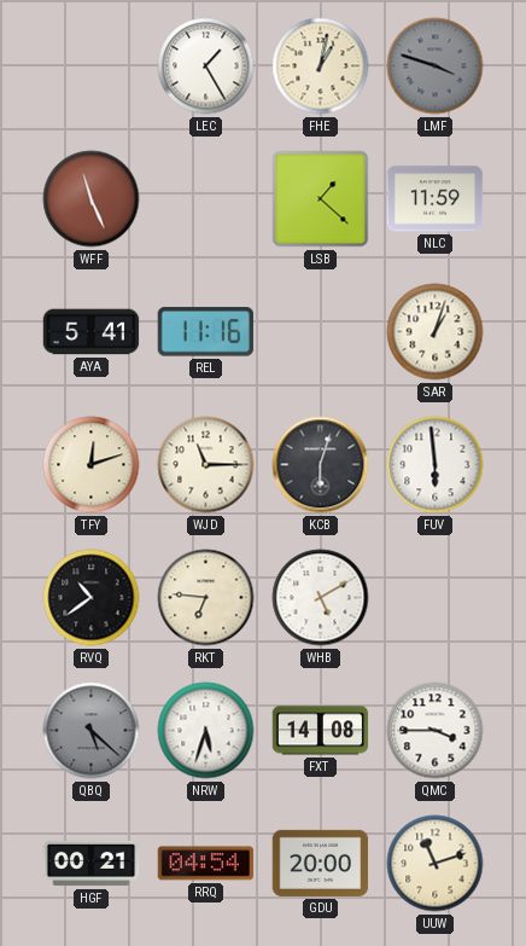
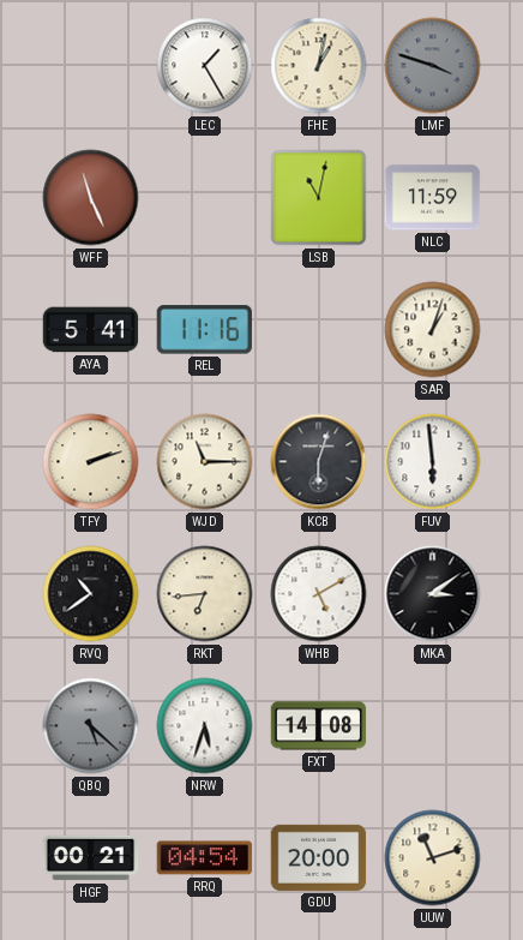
LSB: 1:22 -> 11:02
TFY: 12:12 -> 2:12
RKT: 6:46 -> 6:44
MKA: none -> 3:09
QMC: 3:45 -> none
